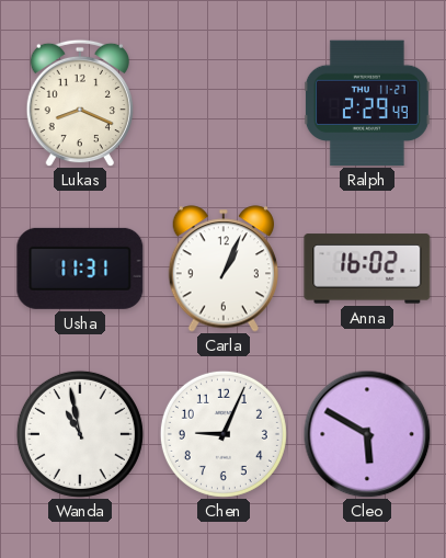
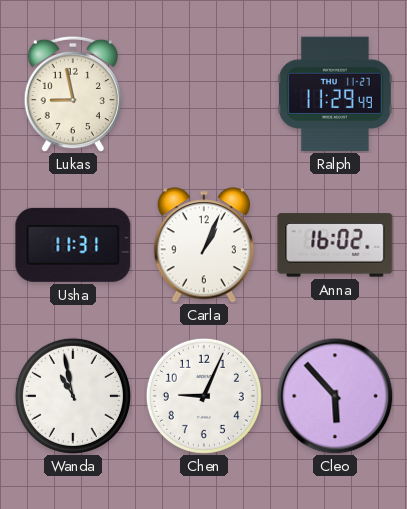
Lukas: 8:19 -> 8:58
Ralph: 2:29 -> 11:29
Cleo: 5:50 -> 5:53
